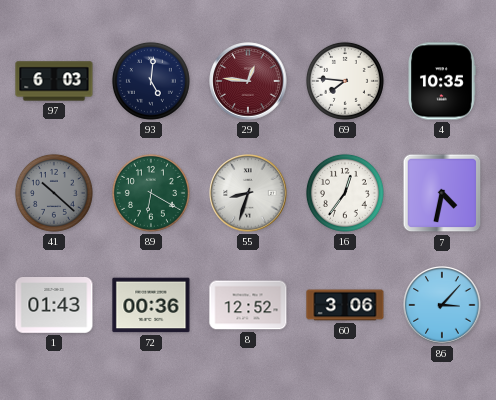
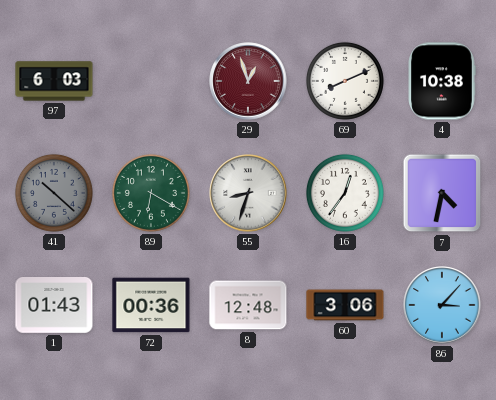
93: 5:01 -> none
29: 12:46 -> 12:57
69: 7:46 -> 8:11
4: 10:35 -> 10:38
8: 12:52 -> 12:48
